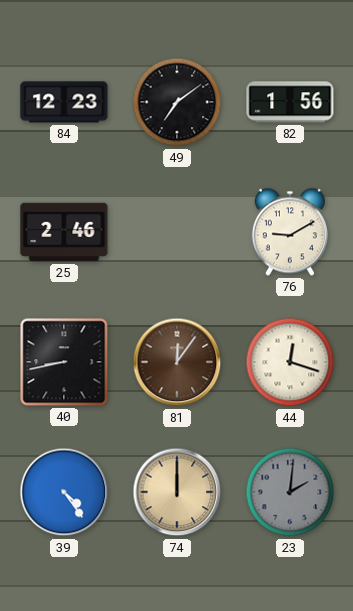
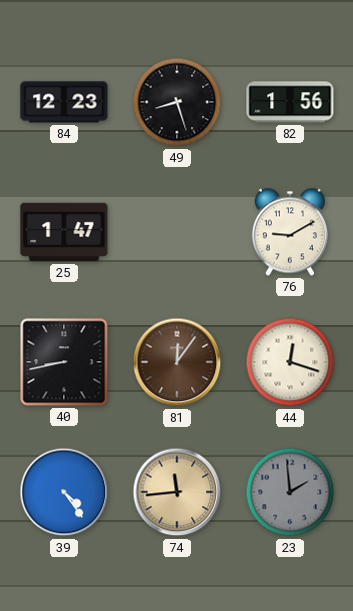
49: 7:09 -> 8:27
25: 2:46 -> 1:47
74: 12:00 -> 11:44
23: 2:01 -> 1:59
